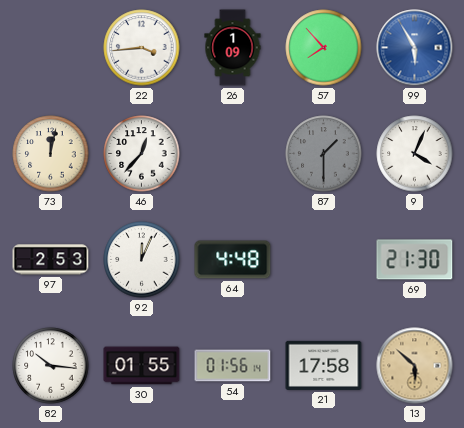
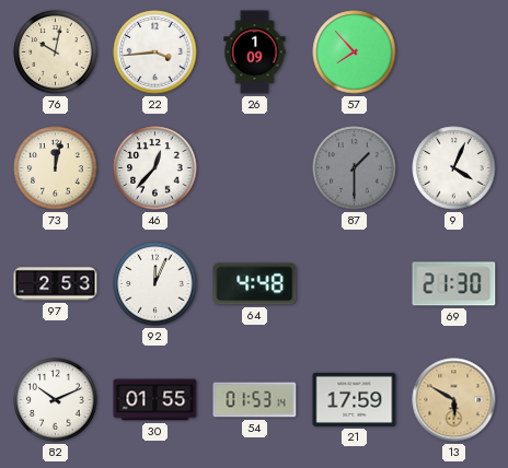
76: none -> 10:02
99: 5:55 -> none
82: 10:16 -> 10:11
54: 01:56 -> 01:53
21: 17:58 -> 17:59
13: 5:52 -> 5:50
